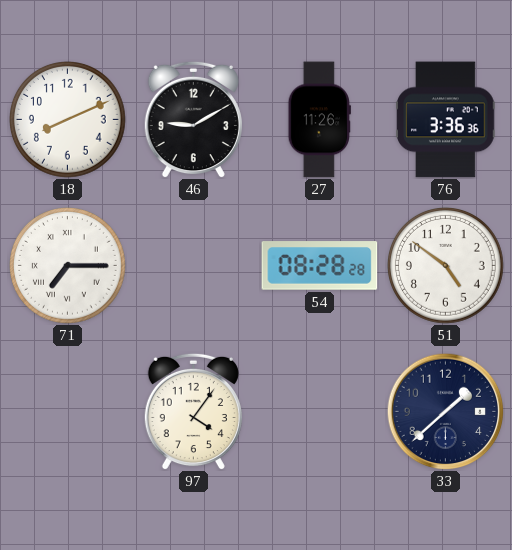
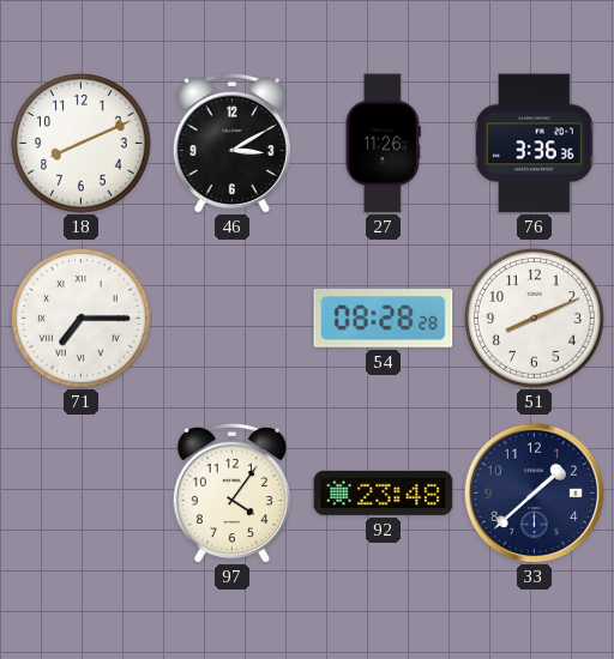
46: 9:10 -> 3:10
51: 4:51 -> 8:11
92: none -> 23:48
